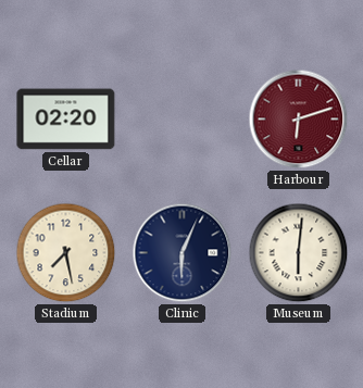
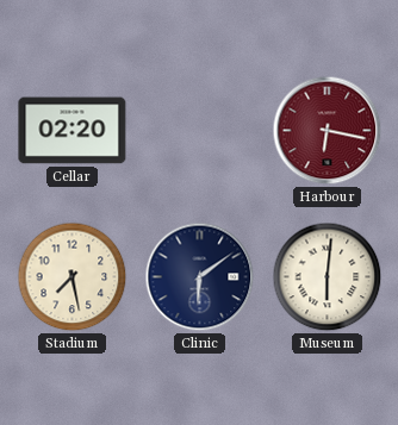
Harbour: 6:12 -> 6:17
Clinic: 6:04 -> 6:09
